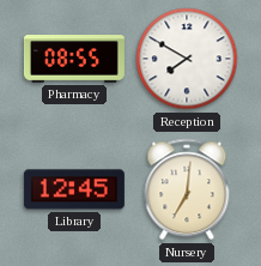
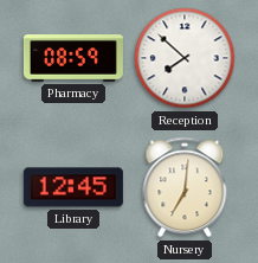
Pharmacy: 08:55 -> 08:59
Reception: 7:50 -> 7:52
